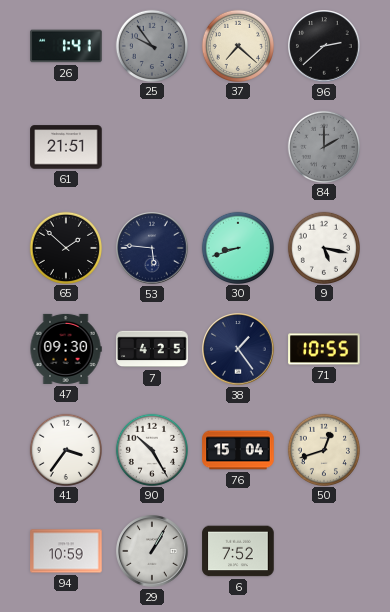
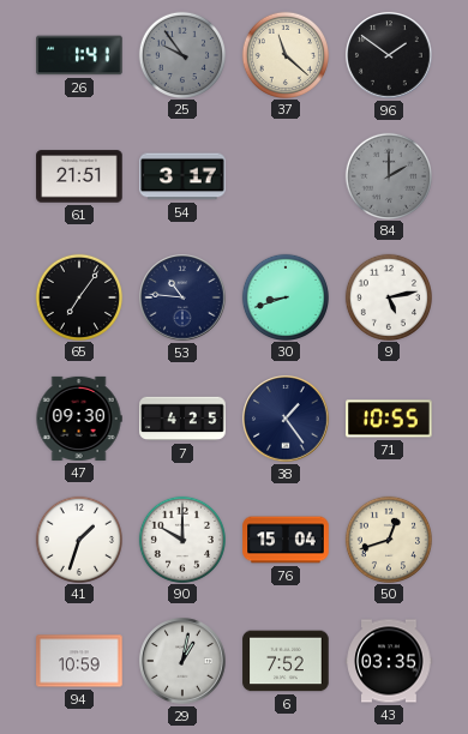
37: 7:22 -> 11:22
96: 2:38 -> 1:51
54: none -> 3:17
65: 1:52 -> 7:06
53: 5:46 -> 10:46
9: 5:17 -> 5:13
41: 3:36 -> 1:33
90: 10:25 -> 10:00
29: 1:05 -> 1:02
43: none -> 03:35
